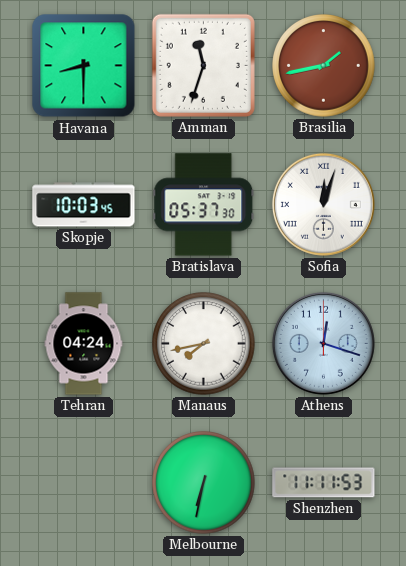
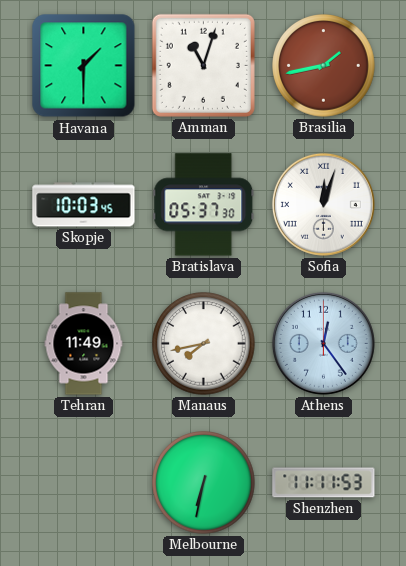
Havana: 8:30 -> 1:30
Amman: 11:33 -> 11:03
Tehran: 04:24 -> 11:49
Athens: 12:18 -> 12:24
